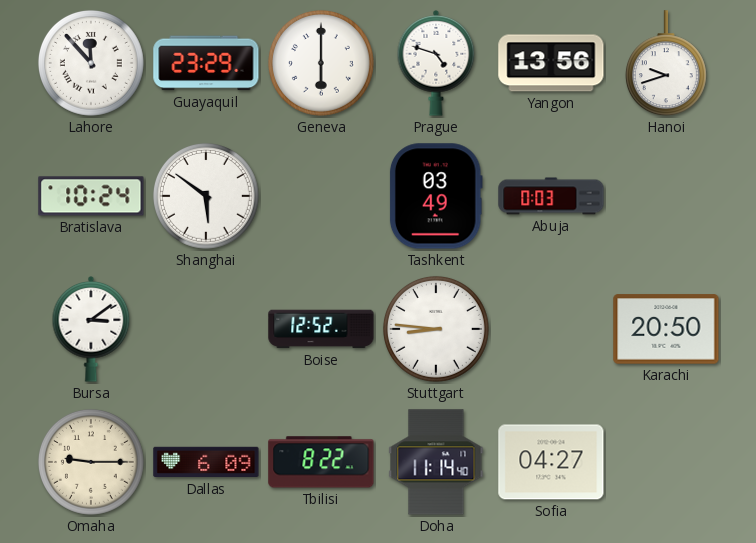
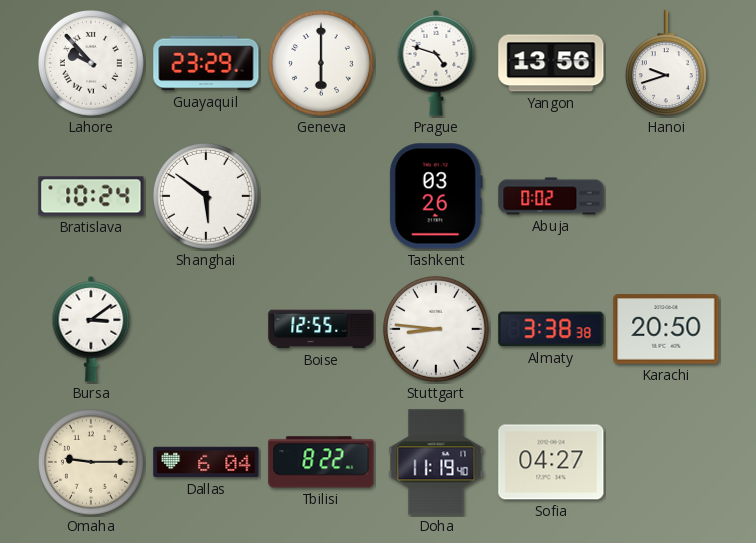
Lahore: 11:53 -> 9:53
Tashkent: 03:49 -> 03:26
Abuja: 0:03 -> 0:02
Boise: 12:52 -> 12:55
Almaty: none -> 3:38
Dallas: 6:09 -> 6:04
Doha: 11:14 -> 11:19
